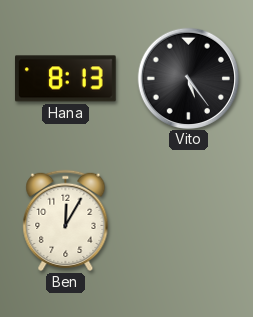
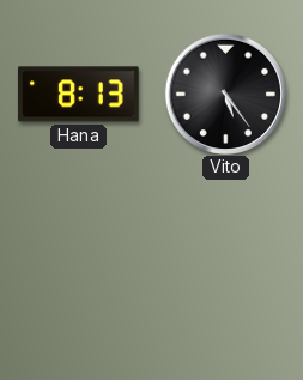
Ben: 12:05 -> none
